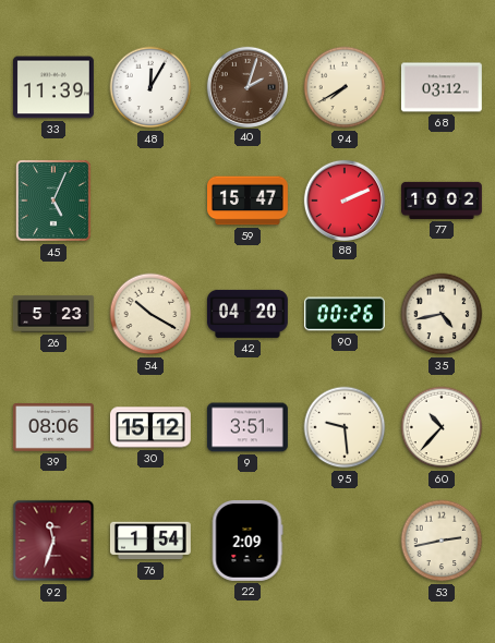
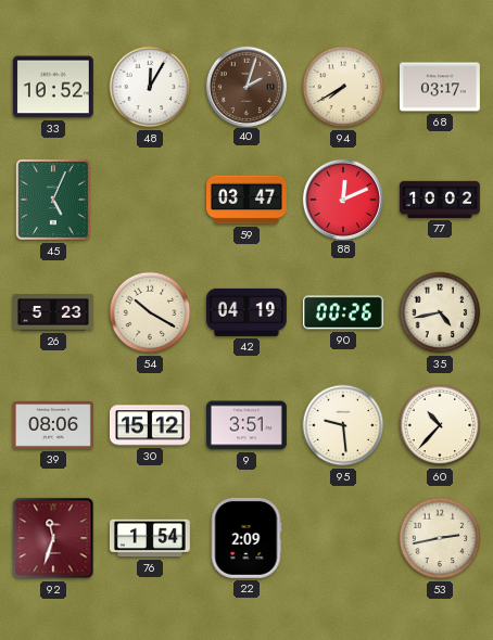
33: 11:39 -> 10:52
68: 03:12 -> 03:17
59: 15:47 -> 03:47
88: 2:11 -> 12:11
42: 04:20 -> 04:19
